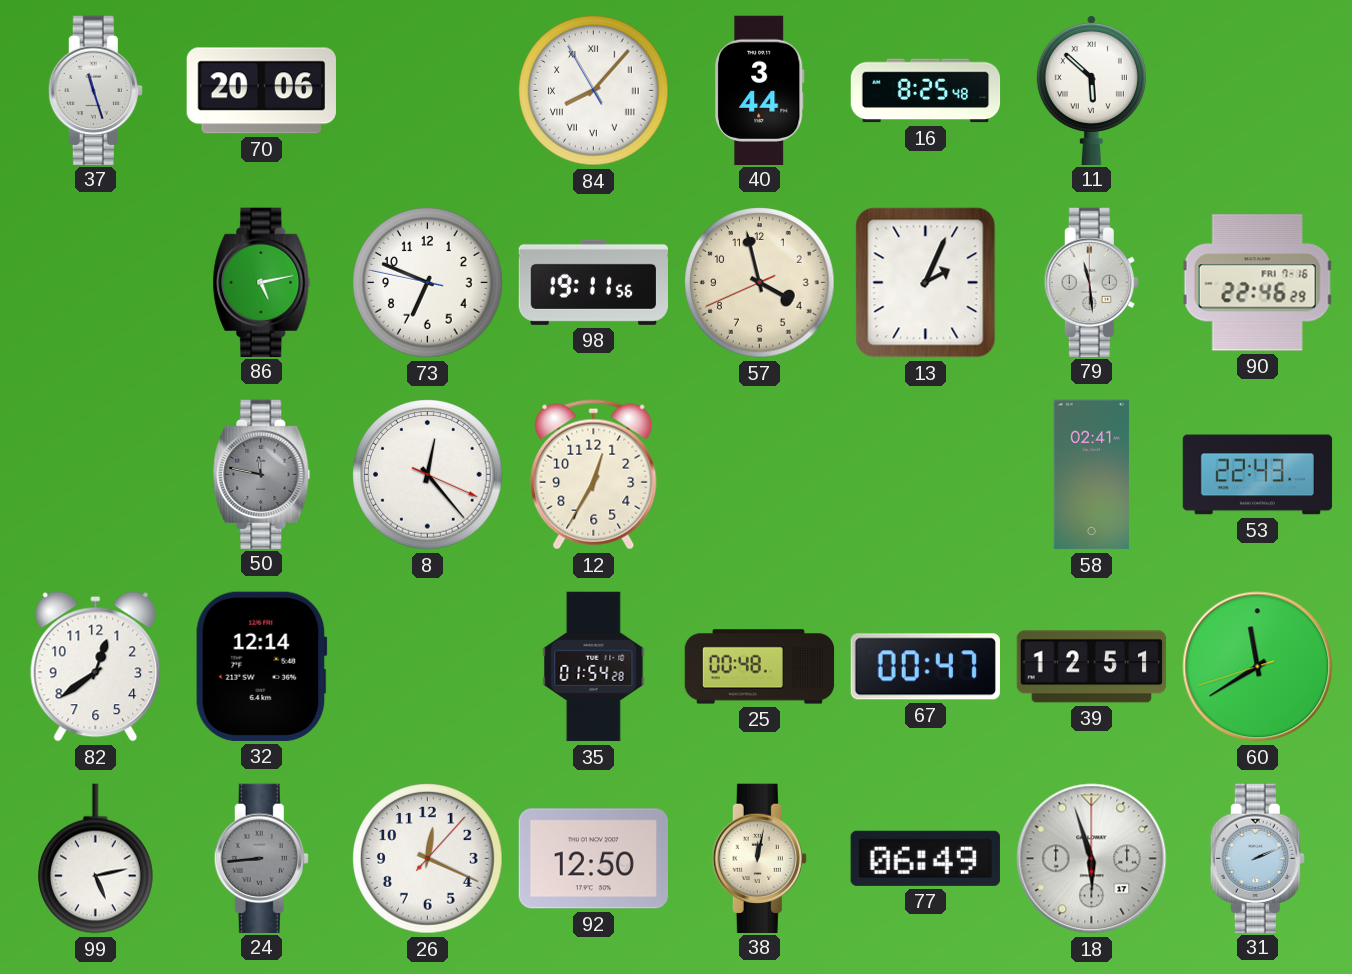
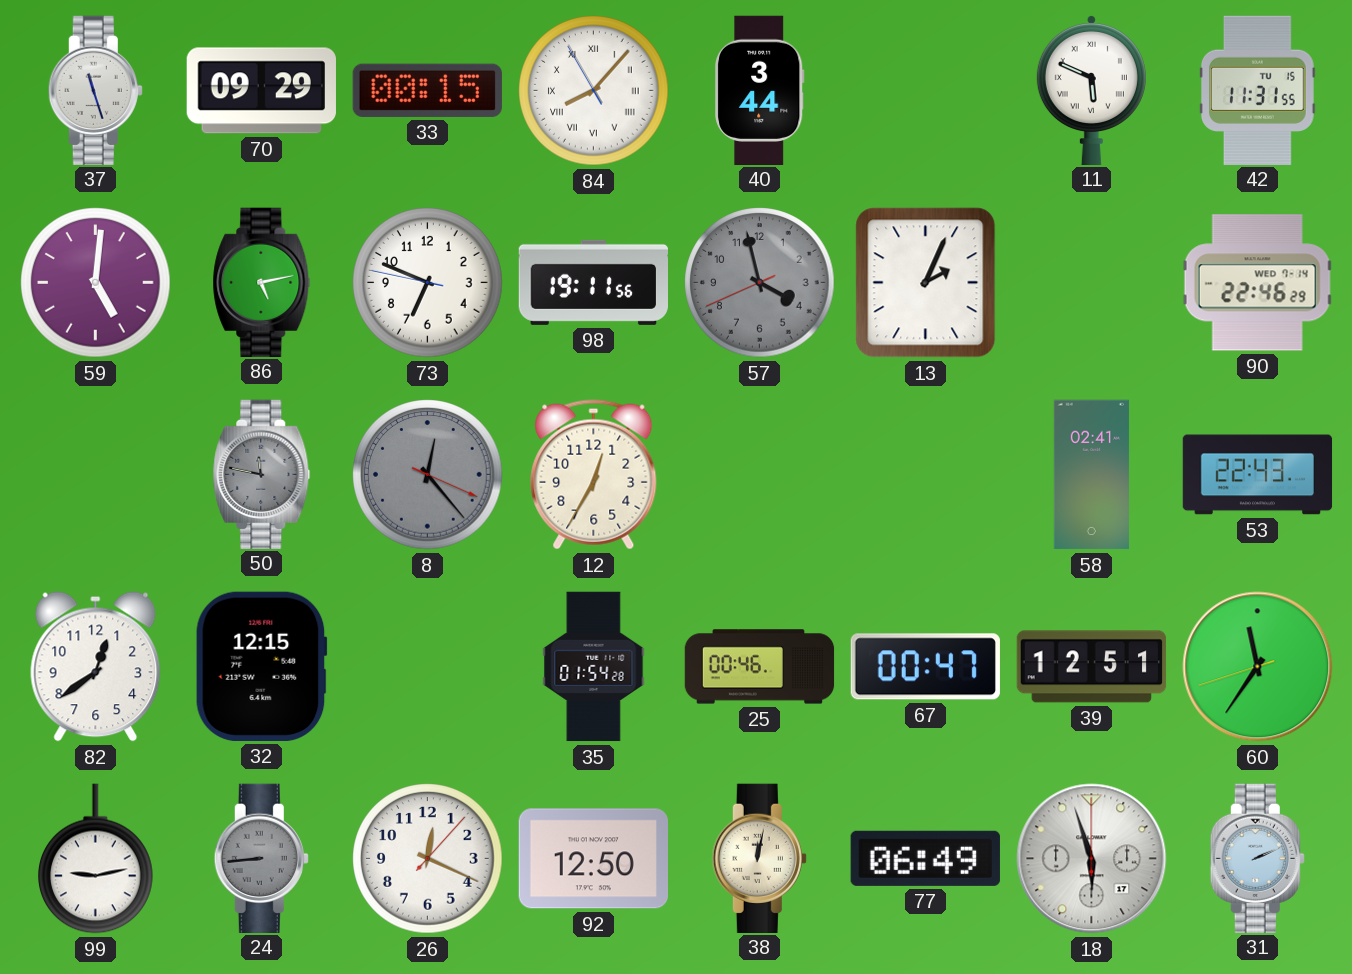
70: 20:06 -> 09:29
33: none -> 00:15
16: 8:25 -> none
11: 5:52 -> 5:49
42: none -> 11:31
59: none -> 5:01
57 dial: cream -> grey
79: 11:29 -> none
90 date: FRI 7-16 -> WED 7-14
8 dial: white -> grey
32: 12:14 -> 12:15
25: 00:48 -> 00:46
60: 11:39 -> 11:35
99: 5:13 -> 9:13
